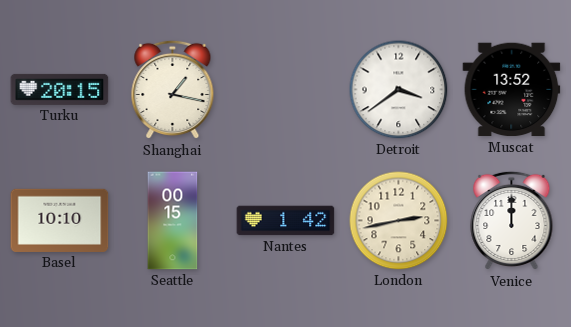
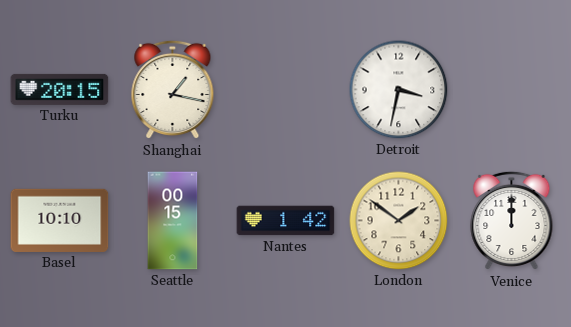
Detroit: 3:39 -> 3:32
Muscat: 13:52 -> none
London: 2:43 -> 1:51
